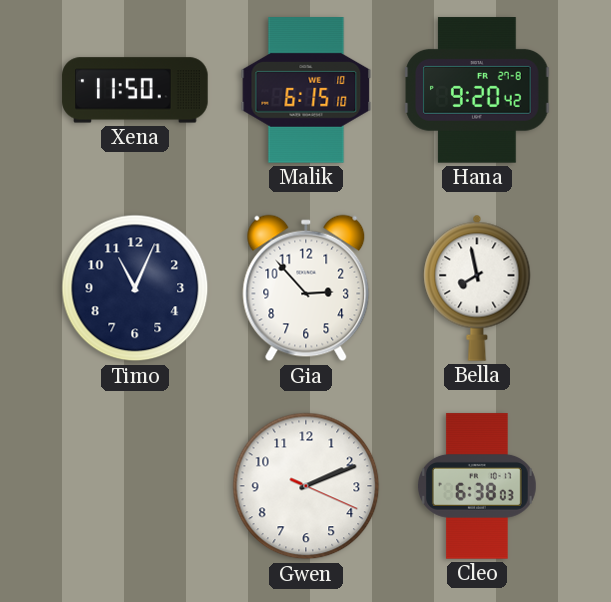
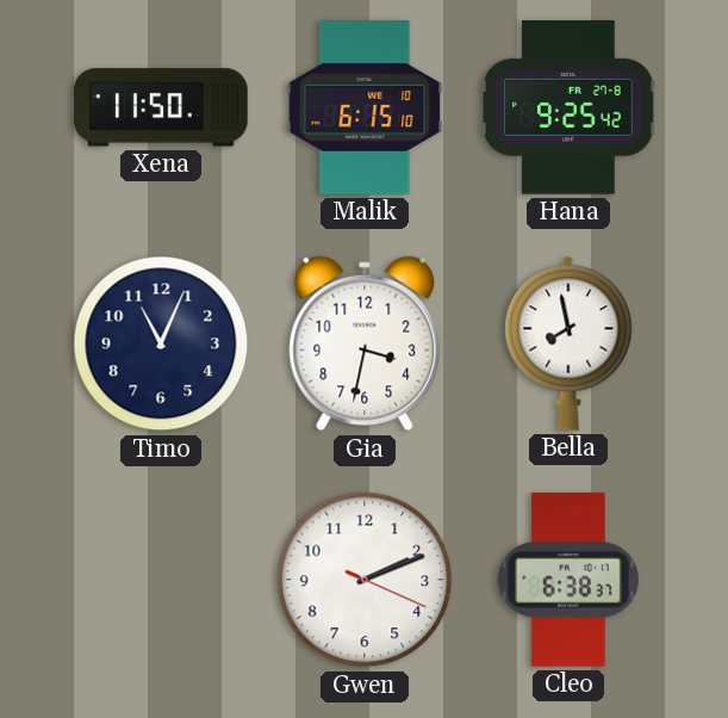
Hana: 9:20 -> 9:25
Gia: 2:53 -> 3:32
Cleo: 6:38:03 -> 6:38:37
